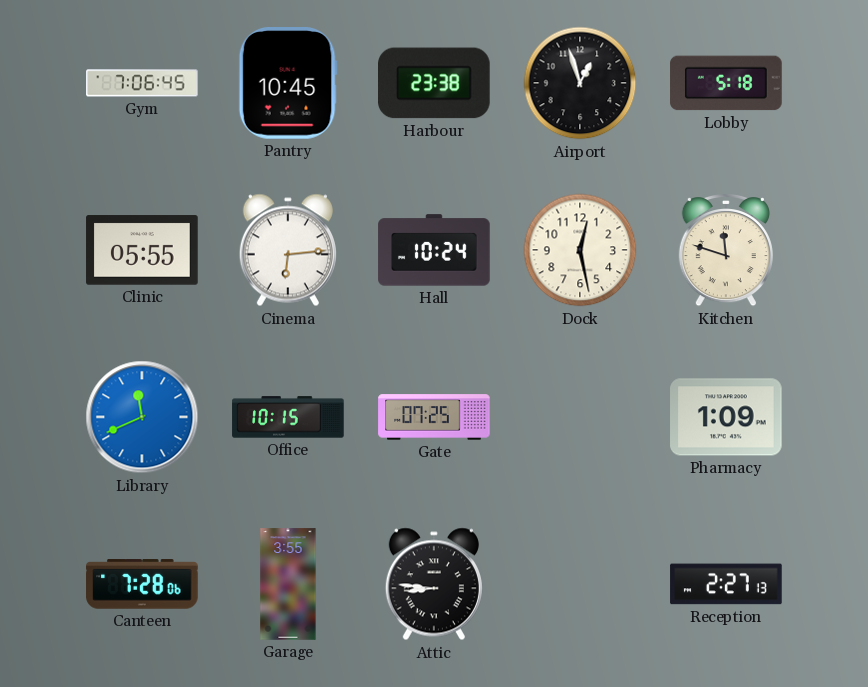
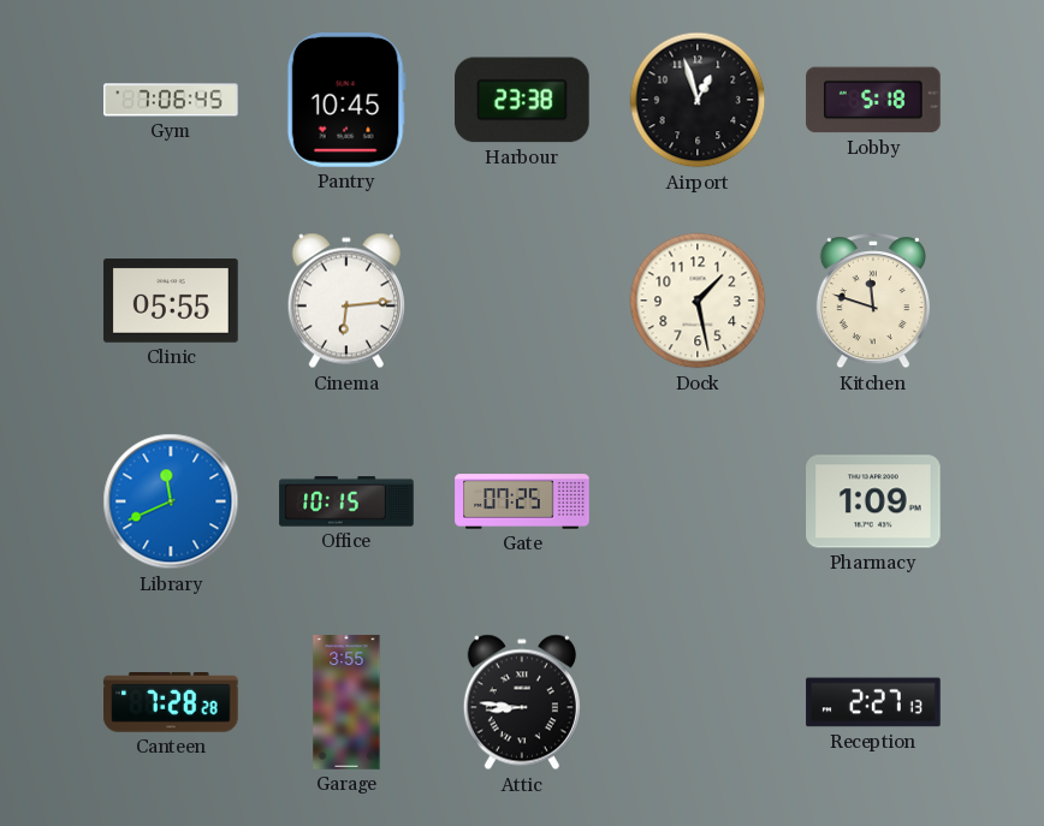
Hall: 10:24 -> none
Dock: 12:28 -> 1:28
Canteen: 7:28:06 -> 7:28:28
